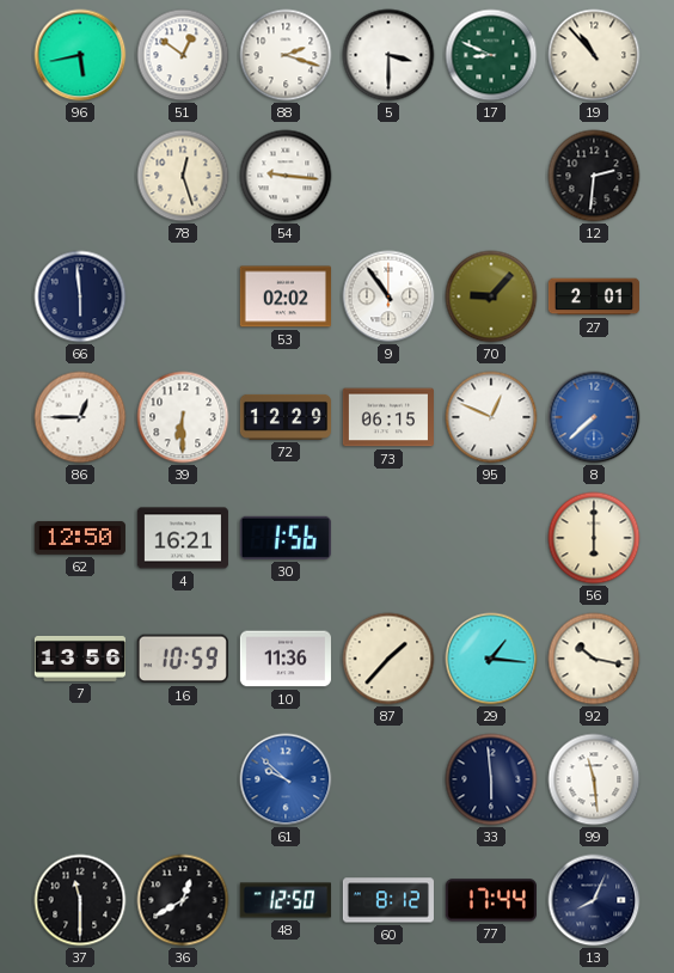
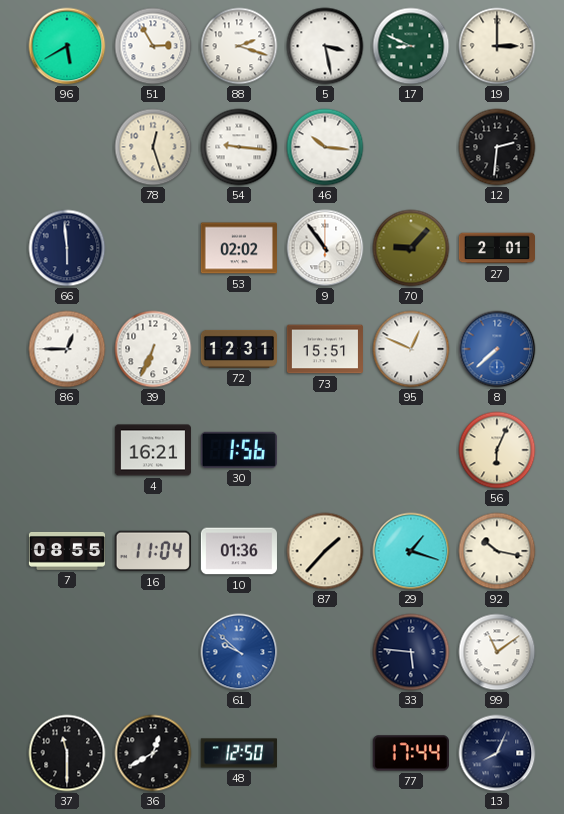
96: 5:43 -> 5:40
51: 12:51 -> 2:55
5: 3:30 -> 3:28
19: 10:53 -> 3:00
46: none -> 10:16
39: 6:30 -> 6:34
72: 12:29 -> 12:31
73: 06:15 -> 15:51
62: 12:50 -> none
56: 6:00 -> 6:04
7: 13:56 -> 08:55
16: 10:59 -> 11:04
10: 11:36 -> 01:36
29: 1:16 -> 1:18
33: 5:59 -> 5:46
99: 11:29 -> 11:09
60: 8:12 -> none
